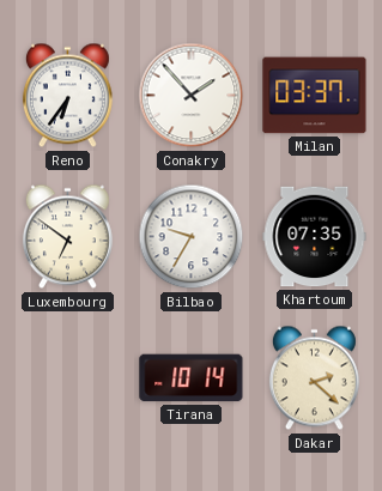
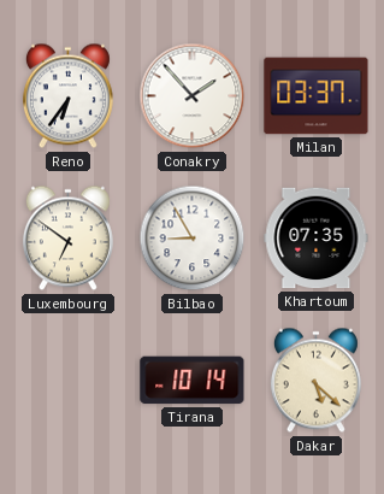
Bilbao: 9:35 -> 8:55
Dakar: 2:22 -> 5:22
